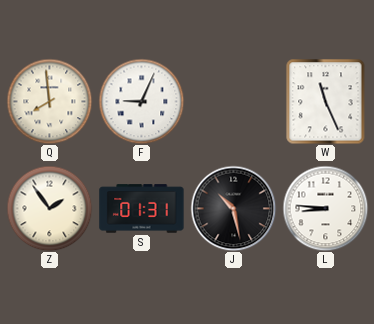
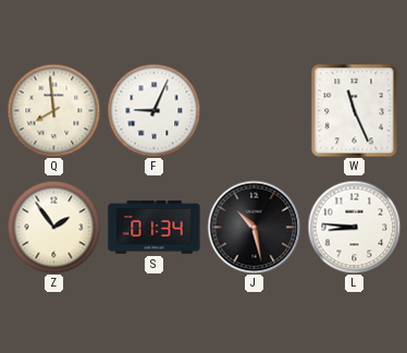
S: 01:31 -> 01:34
